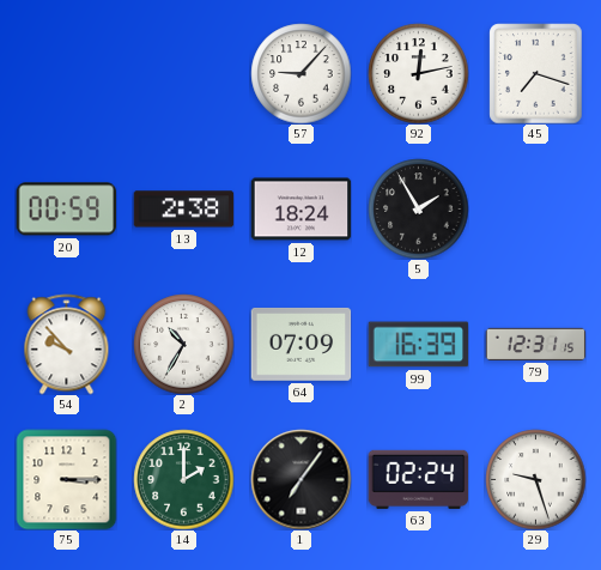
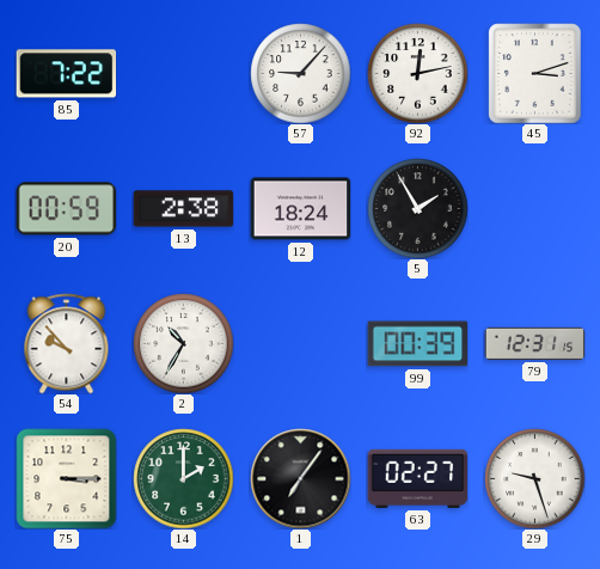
85: none -> 7:22
45: 7:18 -> 3:12
64: 07:09 -> none
99: 16:39 -> 00:39
63: 02:24 -> 02:27
